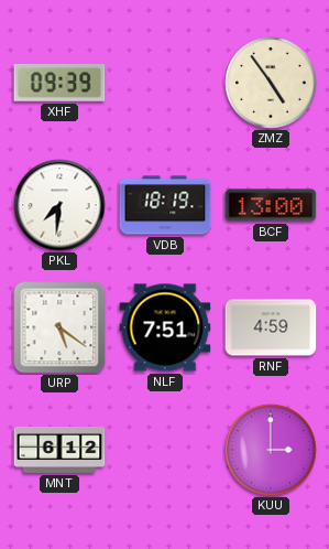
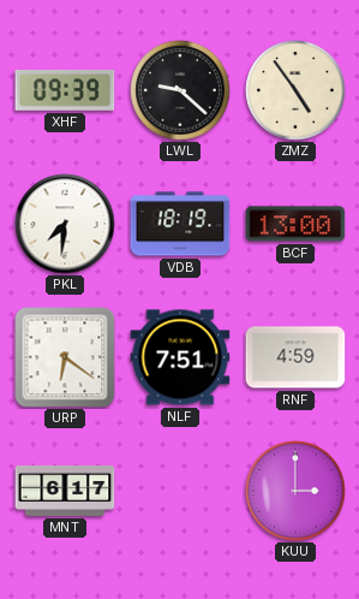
LWL: none -> 9:22
URP: 5:21 -> 6:21
MNT: 6:12 -> 6:17
